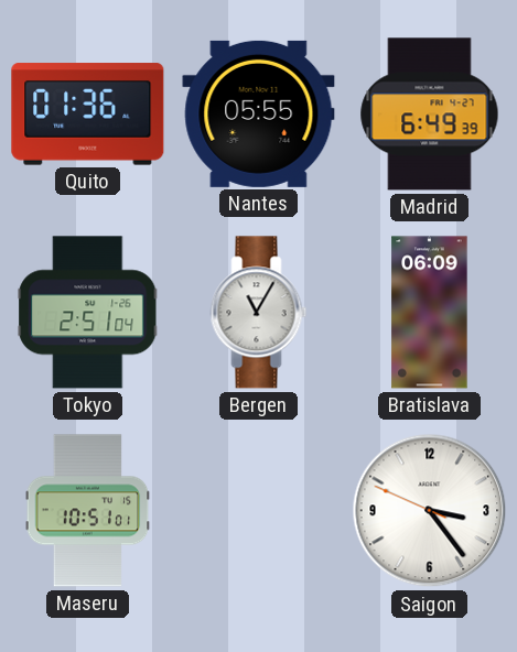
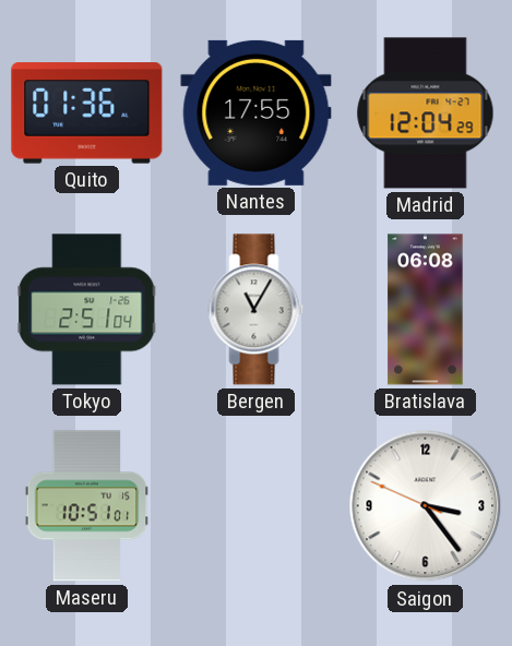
Nantes: 05:55 -> 17:55
Madrid: 6:49 -> 12:04
Bratislava: 06:09 -> 06:08
